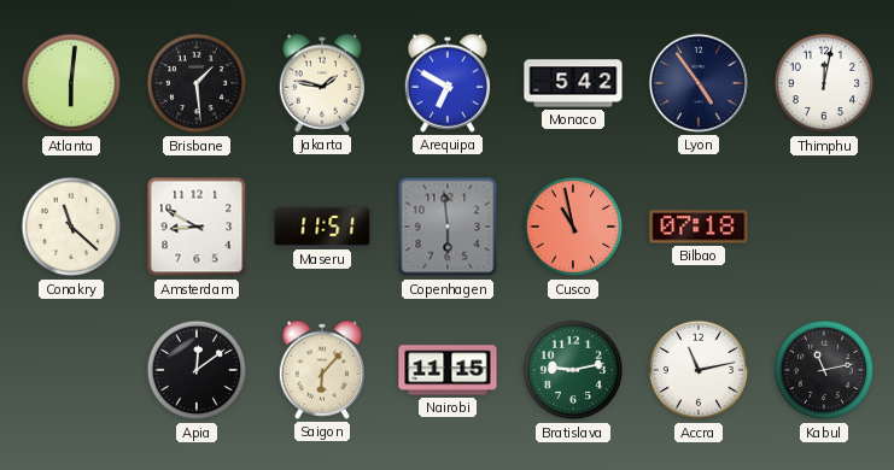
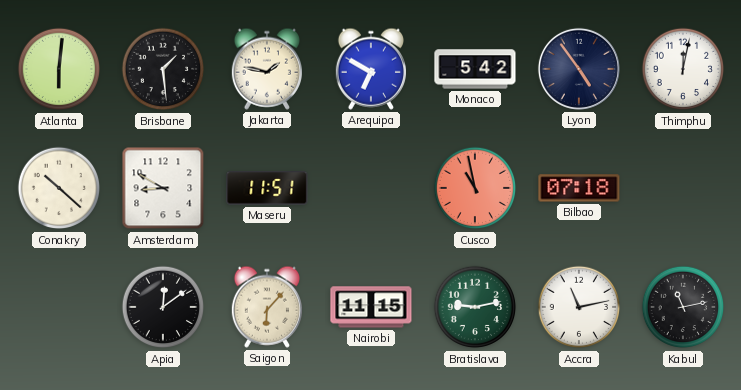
Conakry: 11:22 -> 10:22
Copenhagen: 5:59 -> none
